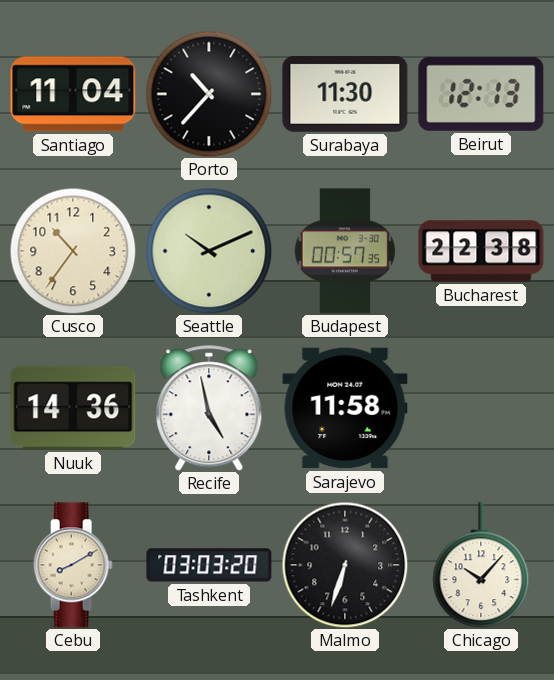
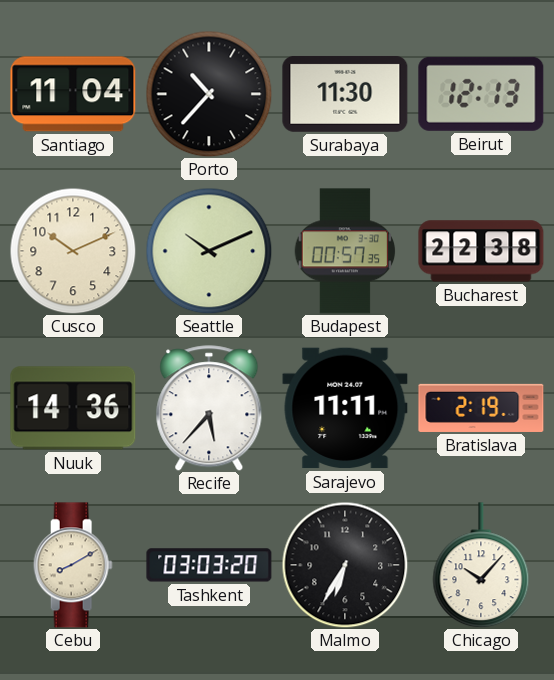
Cusco: 10:36 -> 10:11
Recife: 4:58 -> 5:37
Sarajevo: 11:58 -> 11:11
Bratislava: none -> 2:19
Malmo: 6:33 -> 6:35
